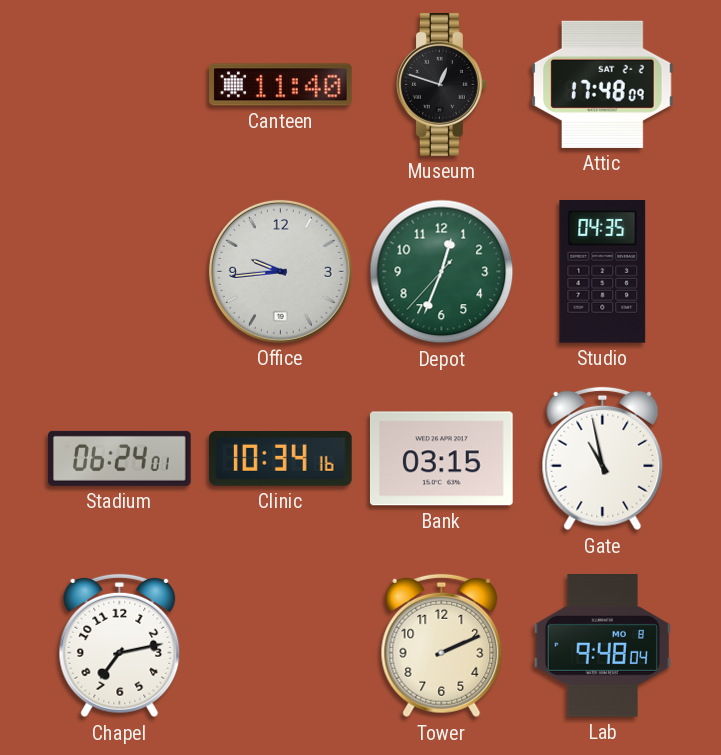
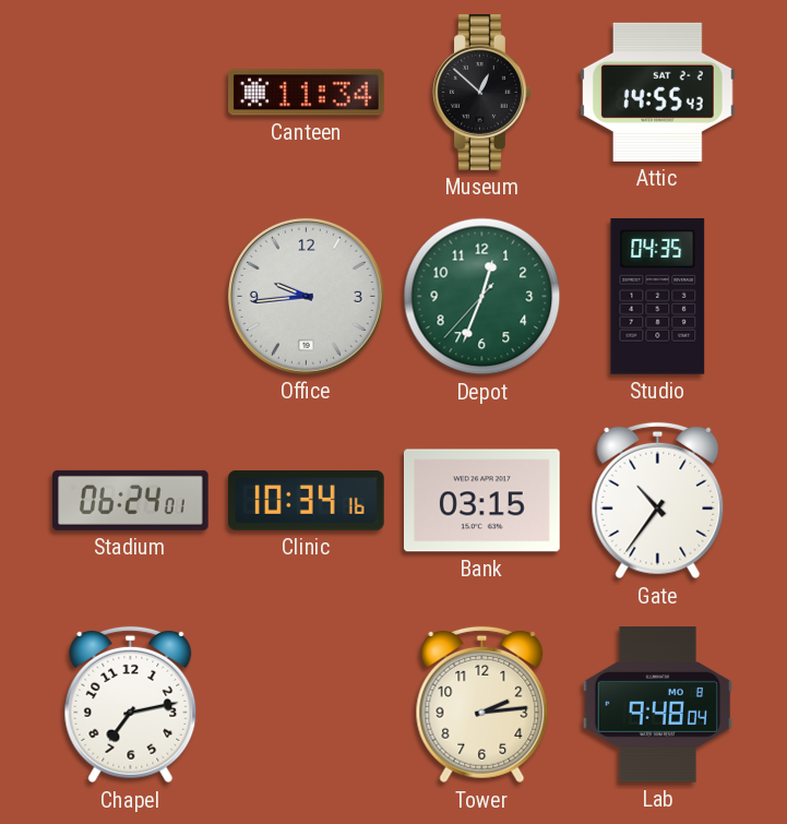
Canteen: 11:40 -> 11:34
Museum: 12:48 -> 12:52
Attic: 17:48 -> 14:55
Gate: 10:58 -> 10:36
Tower: 2:11 -> 2:14
